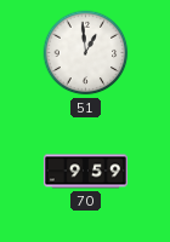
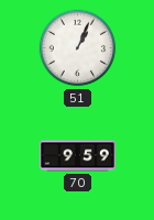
51: 12:59 -> 1:04
